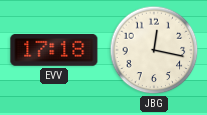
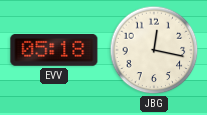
EVV: 17:18 -> 05:18
